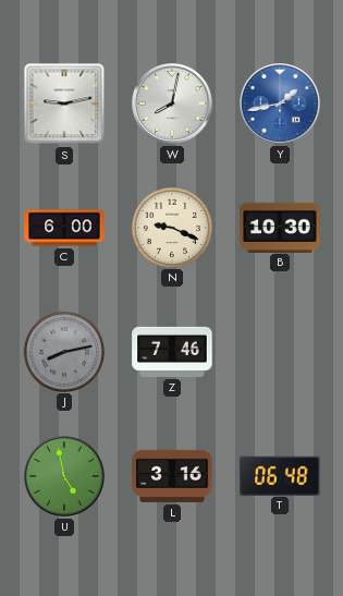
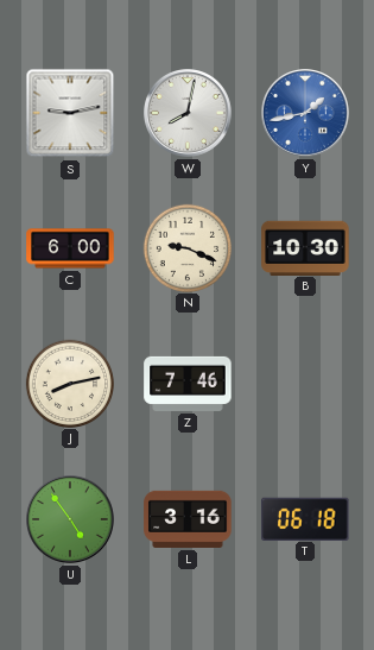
J dial: grey -> cream
U: 4:58 -> 4:54
T: 06:48 -> 06:18
